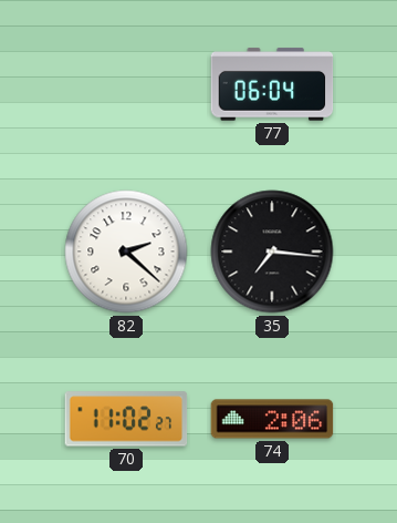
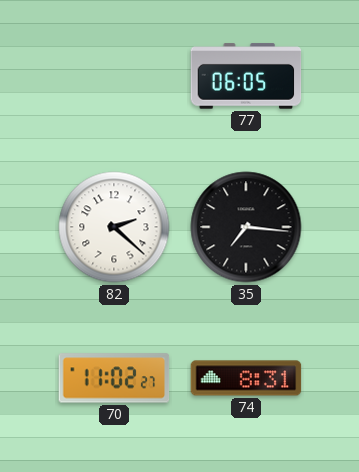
77: 06:04 -> 06:05
74: 2:06 -> 8:31
